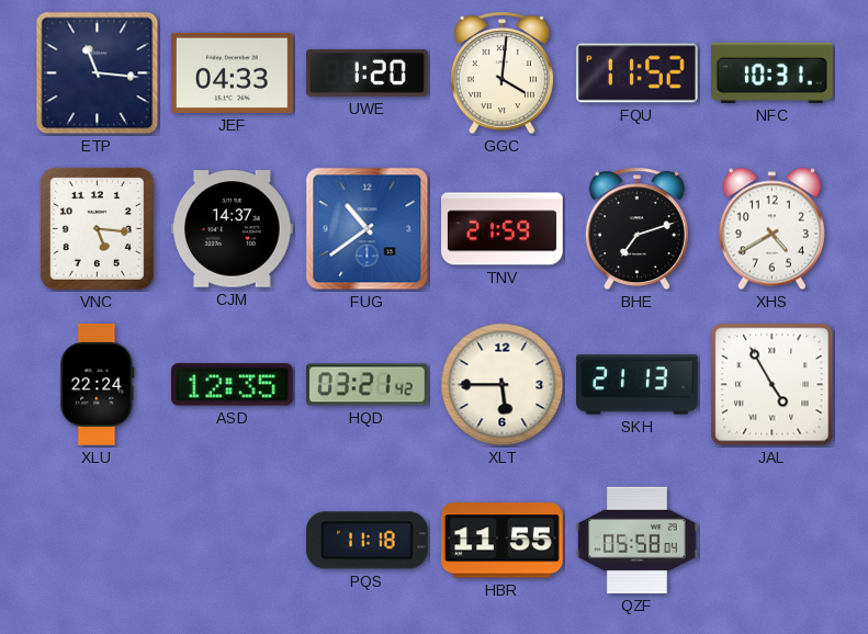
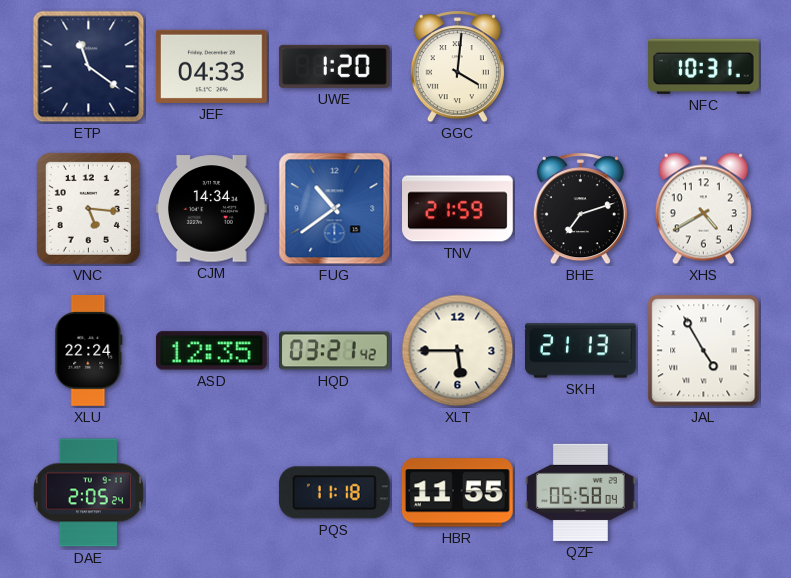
ETP: 11:16 -> 11:21
FQU: 11:52 -> none
CJM: 14:37 -> 14:34
DAE: none -> 2:05
